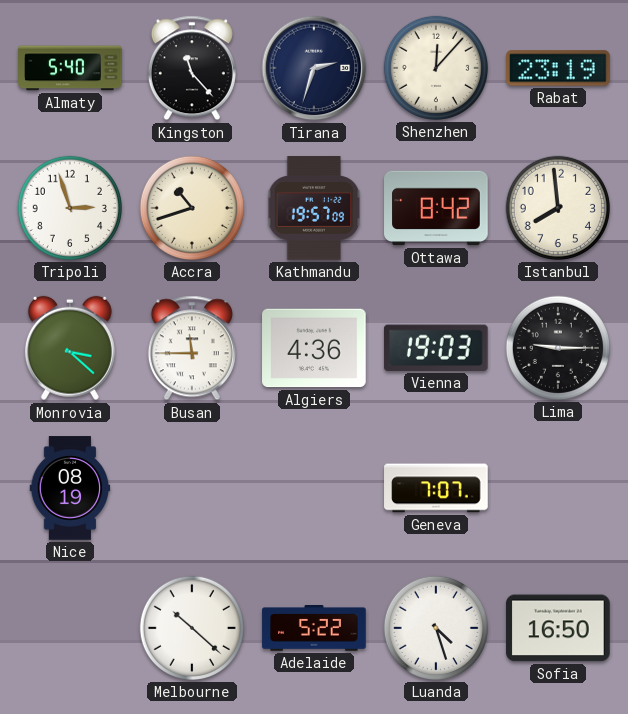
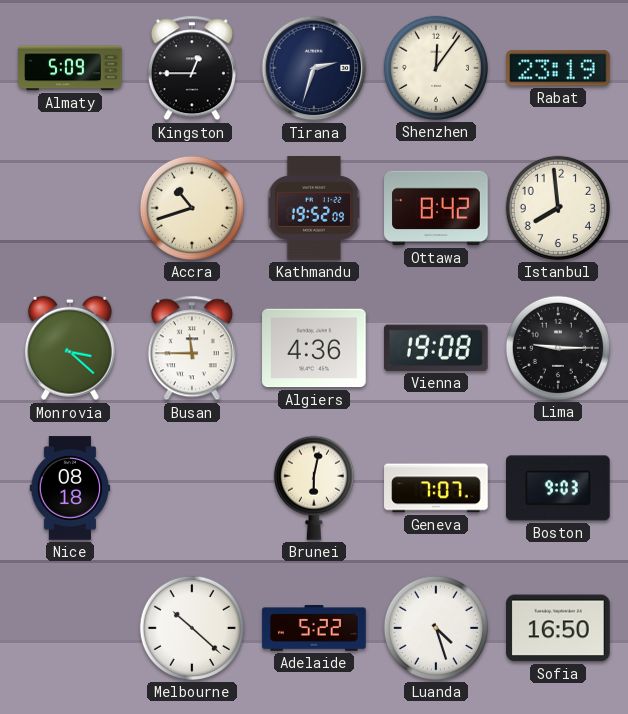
Almaty: 5:40 -> 5:09
Kingston: 11:23 -> 12:45
Shenzhen: 12:07 -> 12:06
Tripoli: 2:57 -> none
Kathmandu: 19:57 -> 19:52
Vienna: 19:03 -> 19:08
Nice: 08:19 -> 08:18
Brunei: none -> 6:02
Boston: none -> 9:03
